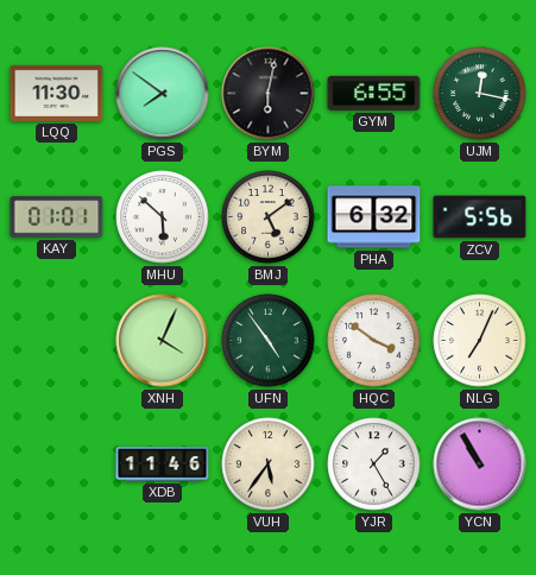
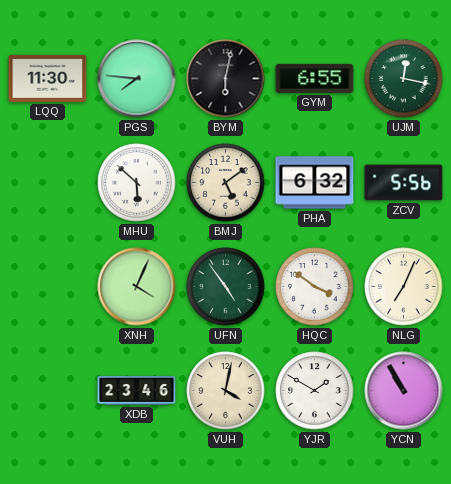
PGS: 7:51 -> 7:46
KAY: 01:01 -> none
XDB: 11:46 -> 23:46
VUH: 5:36 -> 4:02
YJR: 1:25 -> 1:50
